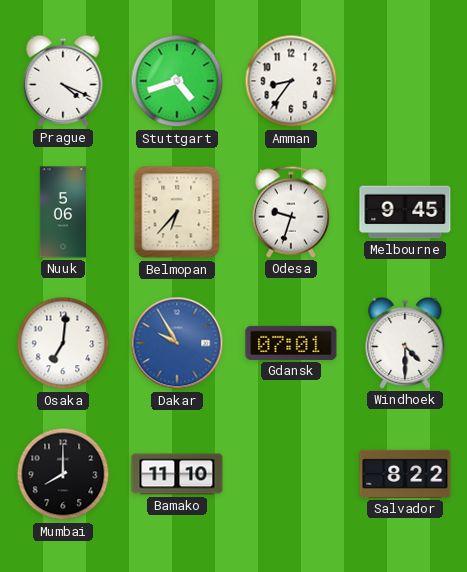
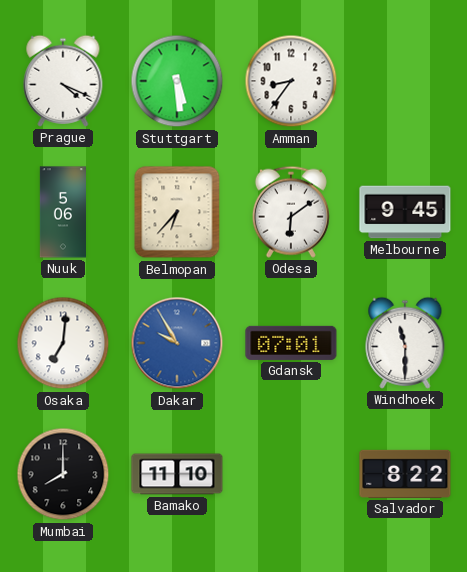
Stuttgart: 4:42 -> 5:29
Odesa: 9:33 -> 6:09
Windhoek: 4:30 -> 11:30
